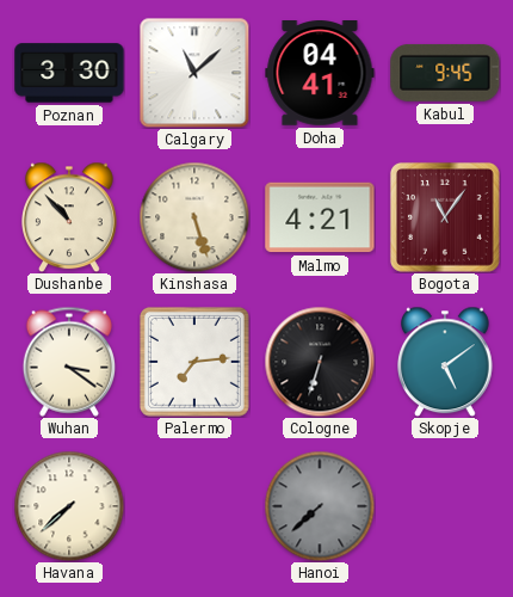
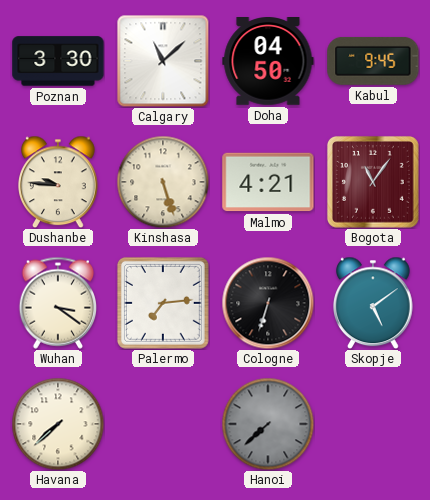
Doha: 04:41 -> 04:50
Dushanbe: 10:53 -> 9:46
